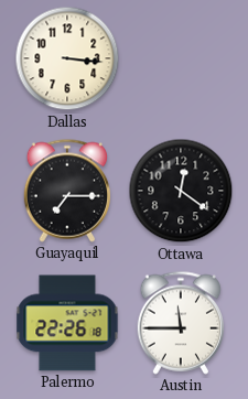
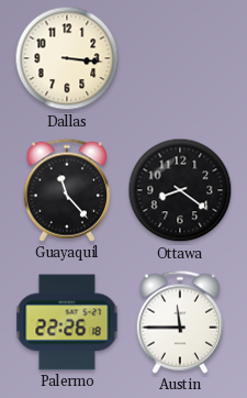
Guayaquil: 7:15 -> 11:23
Ottawa: 12:21 -> 8:21
